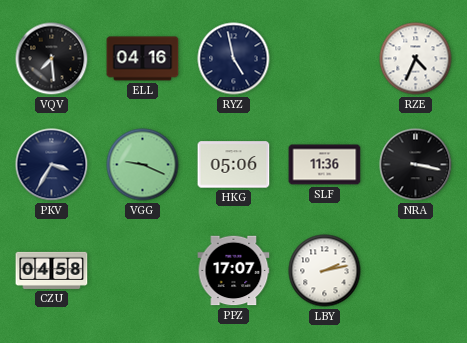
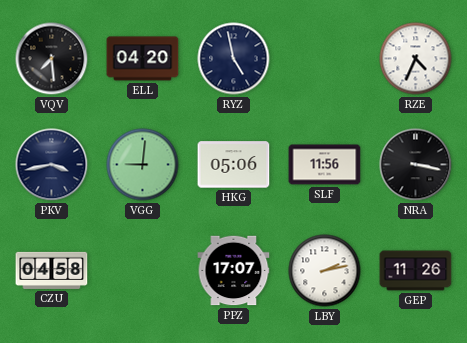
ELL: 04:16 -> 04:20
PKV: 3:35 -> 3:43
VGG: 9:19 -> 9:01
SLF: 11:36 -> 11:56
GEP: none -> 11:26
